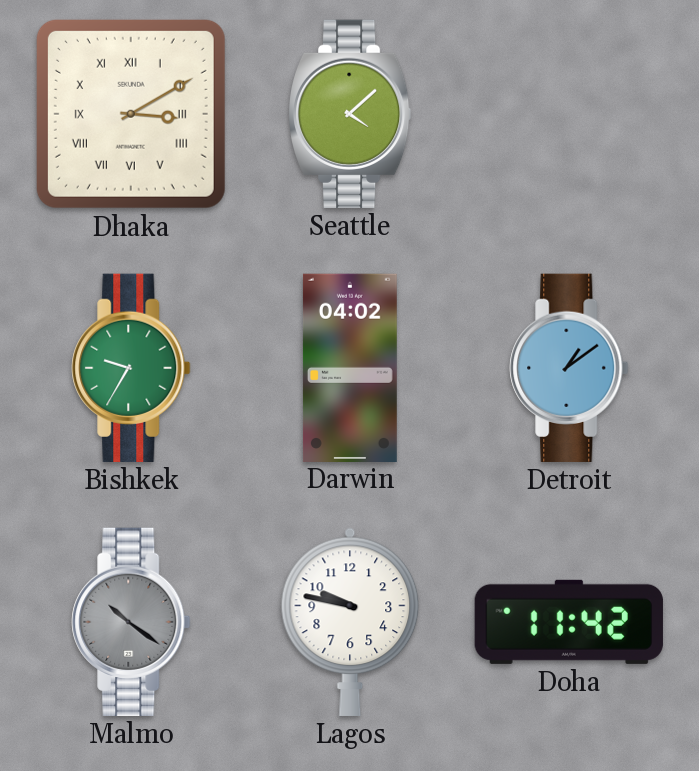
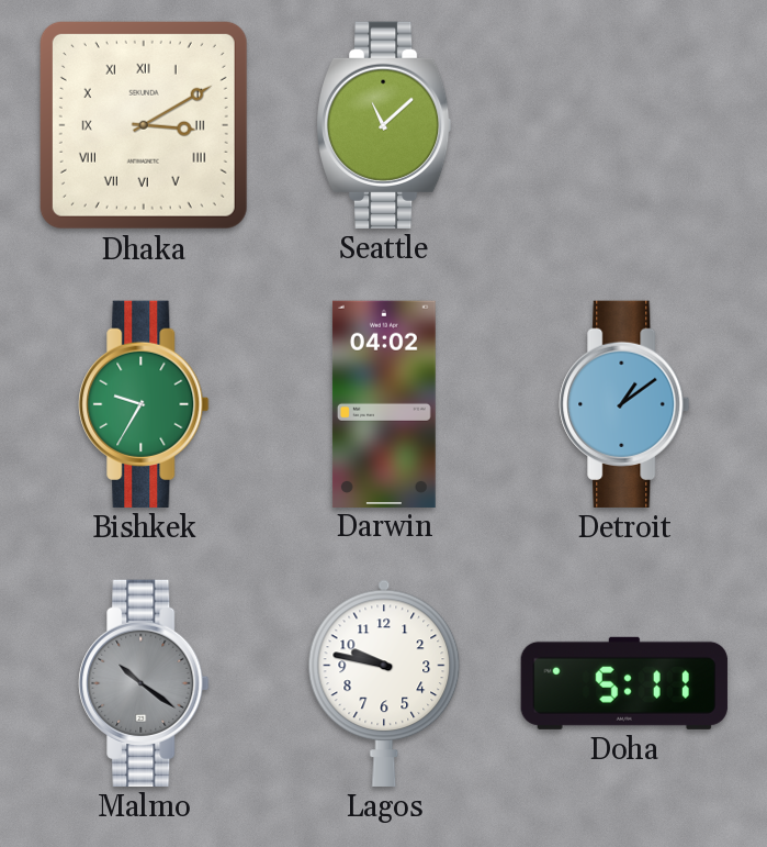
Seattle: 4:08 -> 11:08
Doha: 11:42 -> 5:11
